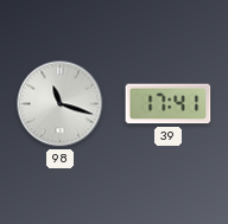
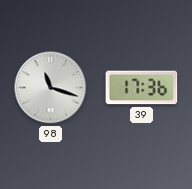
39: 17:41 -> 17:36
